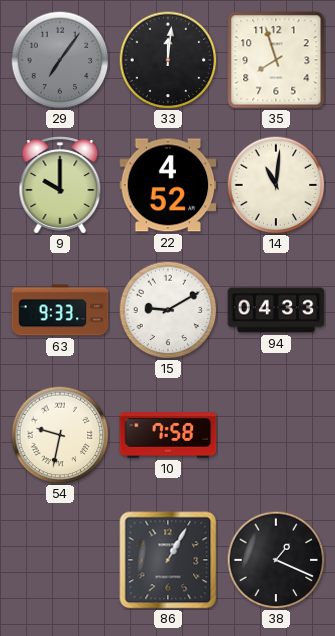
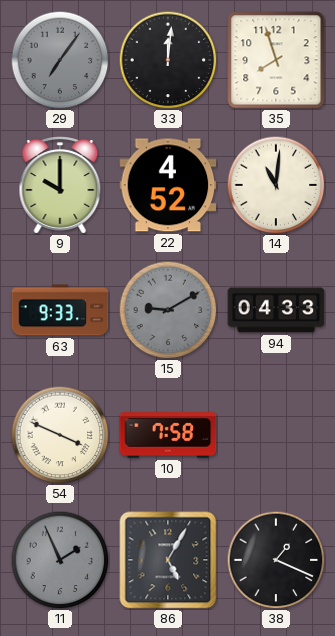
15 dial: white -> grey
54: 9:32 -> 3:49
11: none -> 1:56
86: 1:05 -> 5:05
